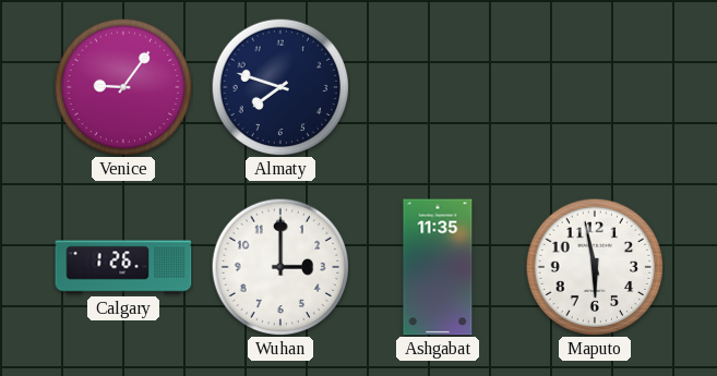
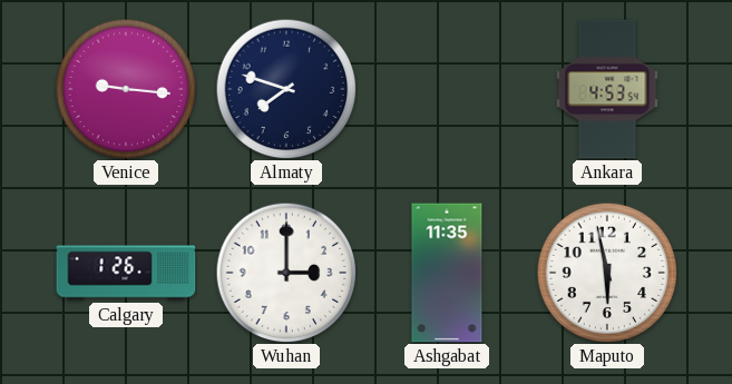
Venice: 9:06 -> 9:16
Ankara: none -> 4:53
